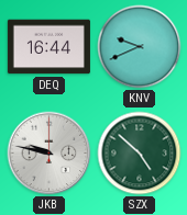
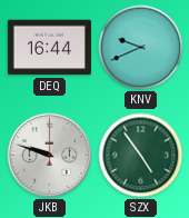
JKB: 9:47 -> 9:48
SZX: 4:52 -> 4:54
